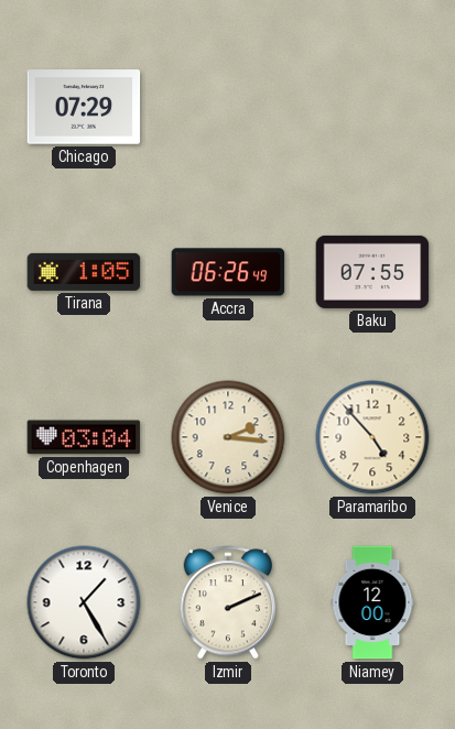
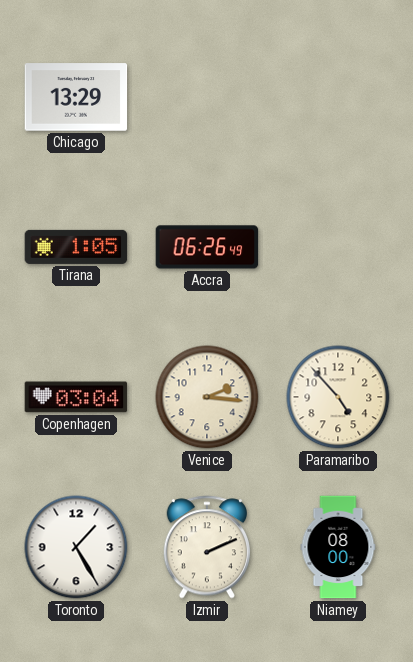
Chicago: 07:29 -> 13:29
Baku: 07:55 -> none
Niamey: 12:00 -> 08:00
